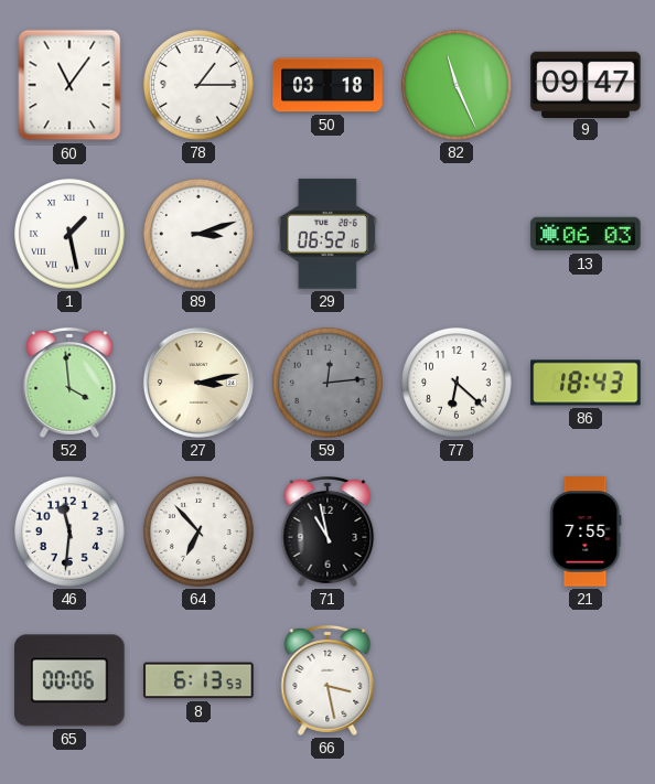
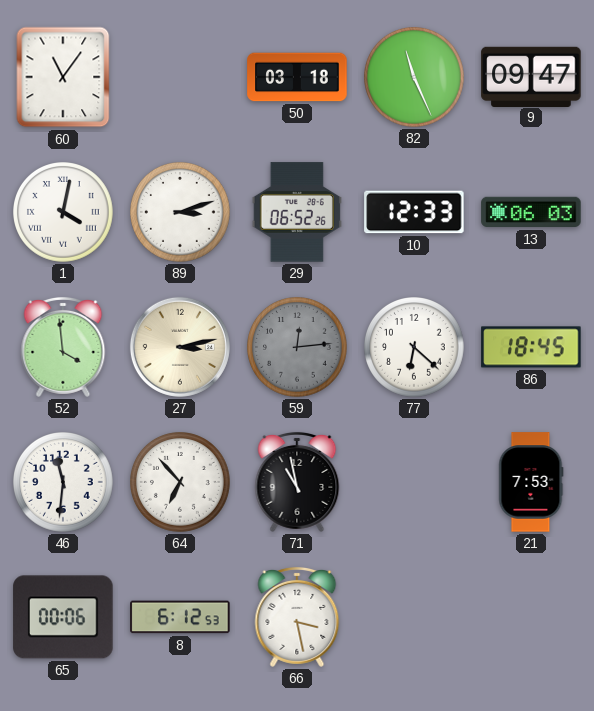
78: 1:15 -> none
1: 1:28 -> 4:02
29: 06:52:16 -> 06:52:26
10: none -> 12:33
86: 18:43 -> 18:45
21: 7:55 -> 7:53
8: 6:13 -> 6:12
